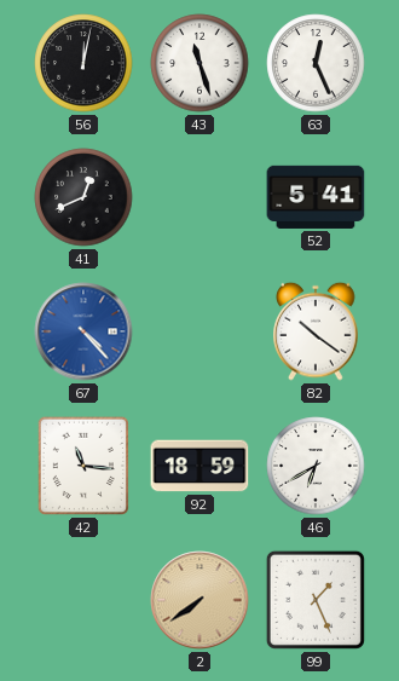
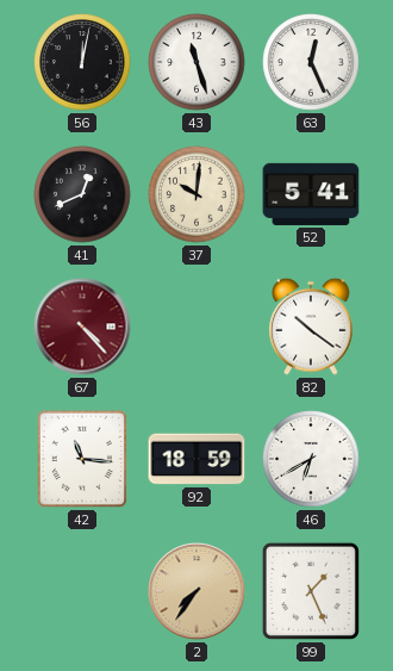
37: none -> 10:01
67 dial: blue -> burgundy
2: 7:39 -> 7:36
